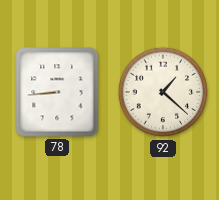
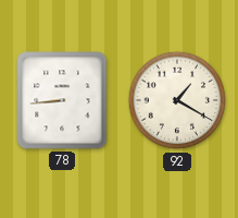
92: 1:22 -> 1:20
